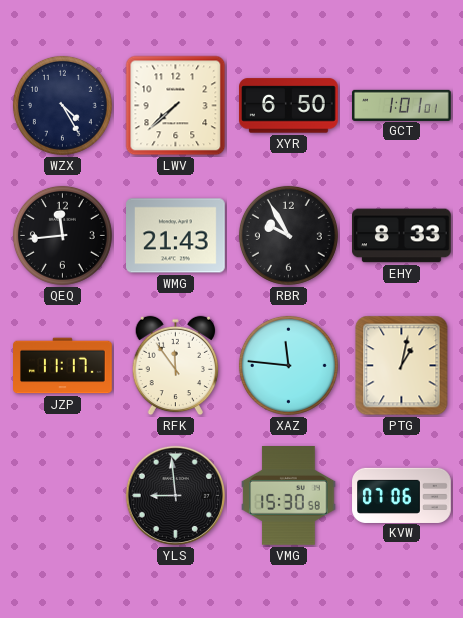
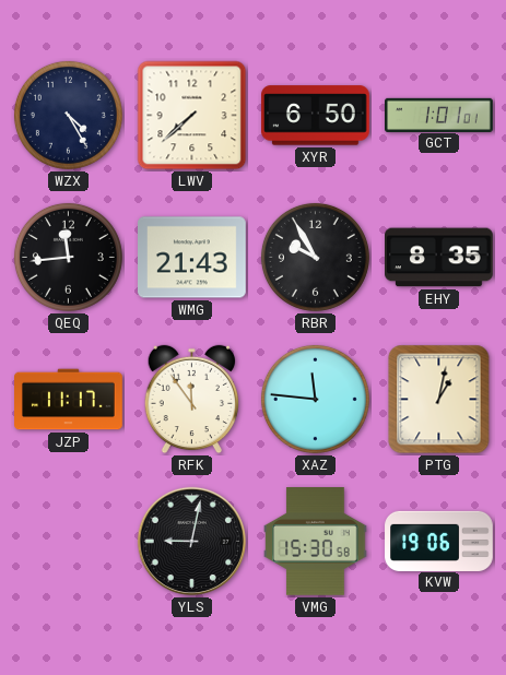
EHY: 8:33 -> 8:35
YLS: 8:59 -> 9:02
KVW: 07:06 -> 19:06
